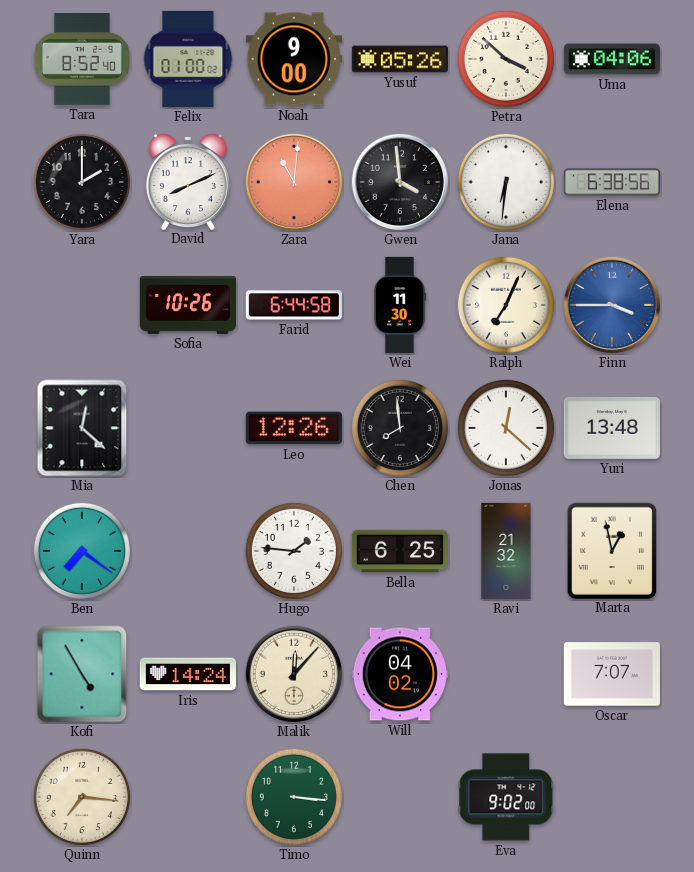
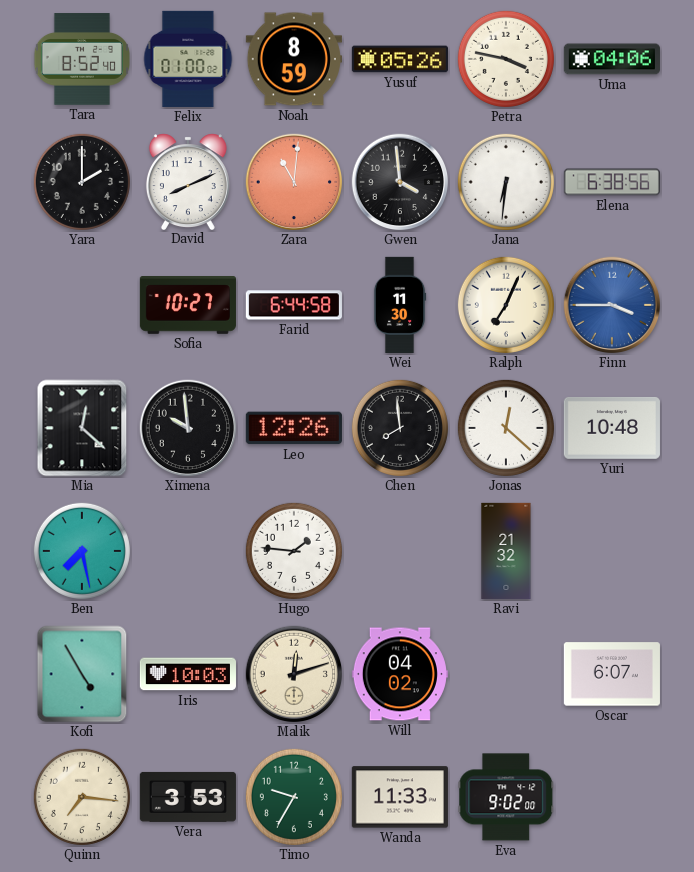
Noah: 9:00 -> 8:59
Petra: 3:52 -> 3:47
Sofia: 10:26 -> 10:27
Ximena: none -> 9:59
Yuri: 13:48 -> 10:48
Ben: 7:21 -> 7:28
Bella: 6:25 -> none
Marta: 12:58 -> none
Iris: 14:24 -> 10:03
Malik: 12:07 -> 12:12
Oscar: 7:07 -> 6:07
Vera: none -> 3:53
Timo: 3:16 -> 9:35
Wanda: none -> 11:33
